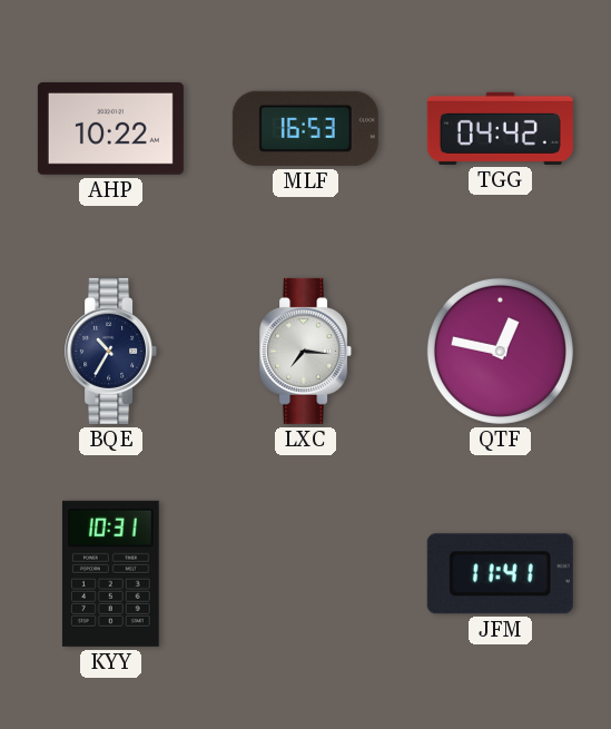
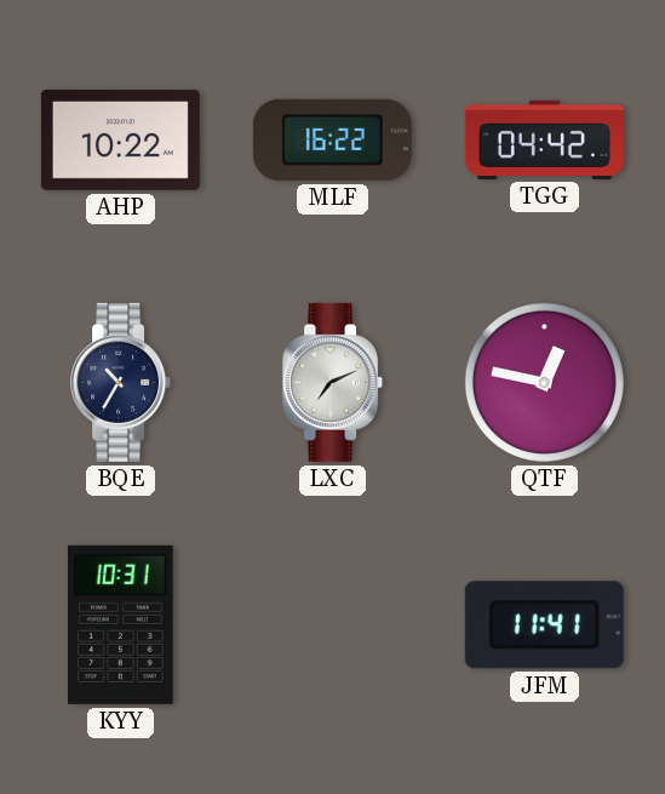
MLF: 16:53 -> 16:22
LXC: 7:16 -> 7:11
